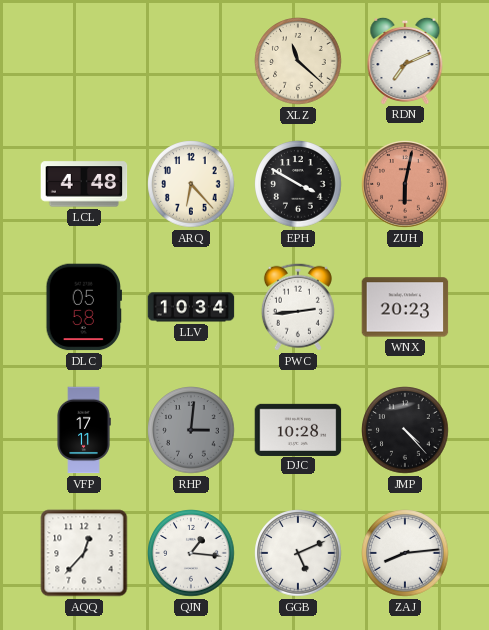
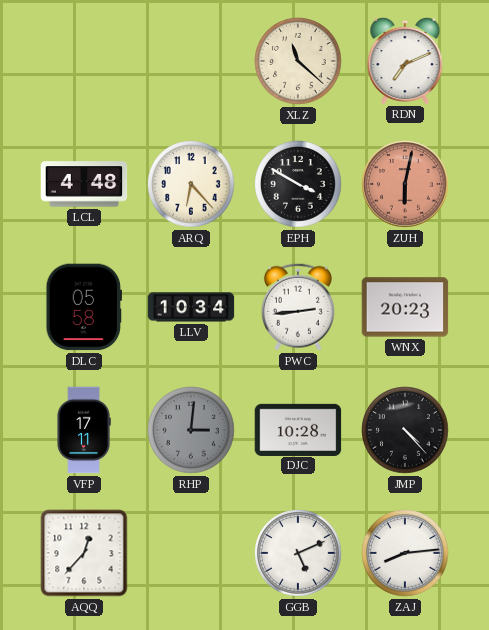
QJN: 1:16 -> none
